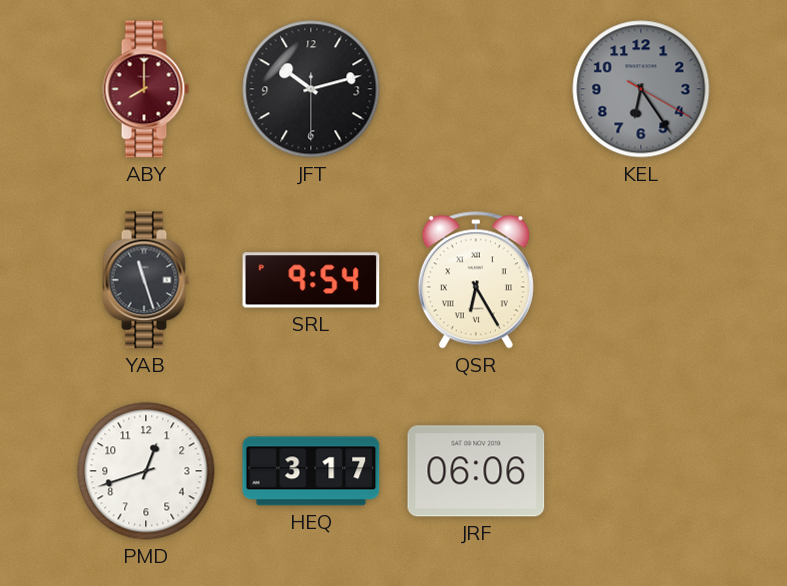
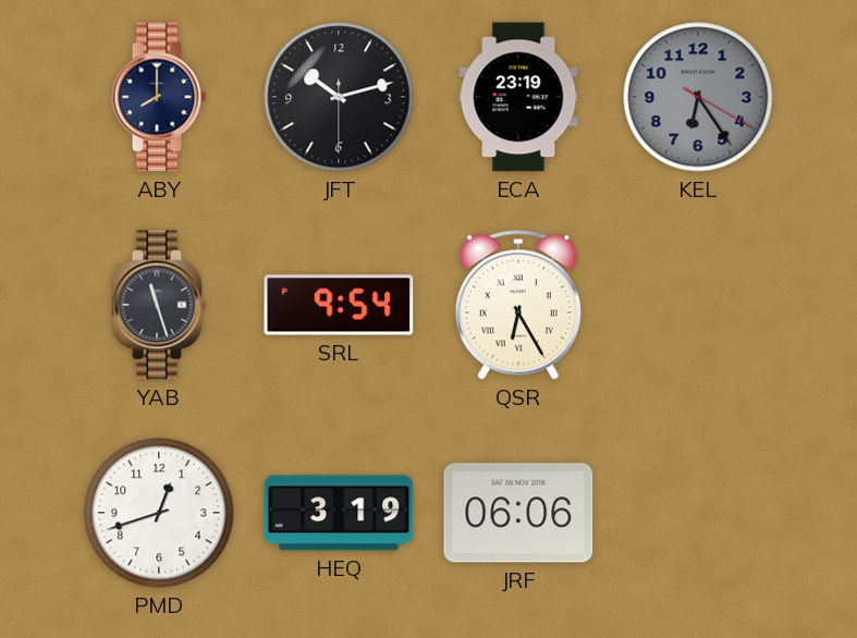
ABY dial: burgundy -> navy
ECA: none -> 23:19
HEQ: 3:17 -> 3:19
